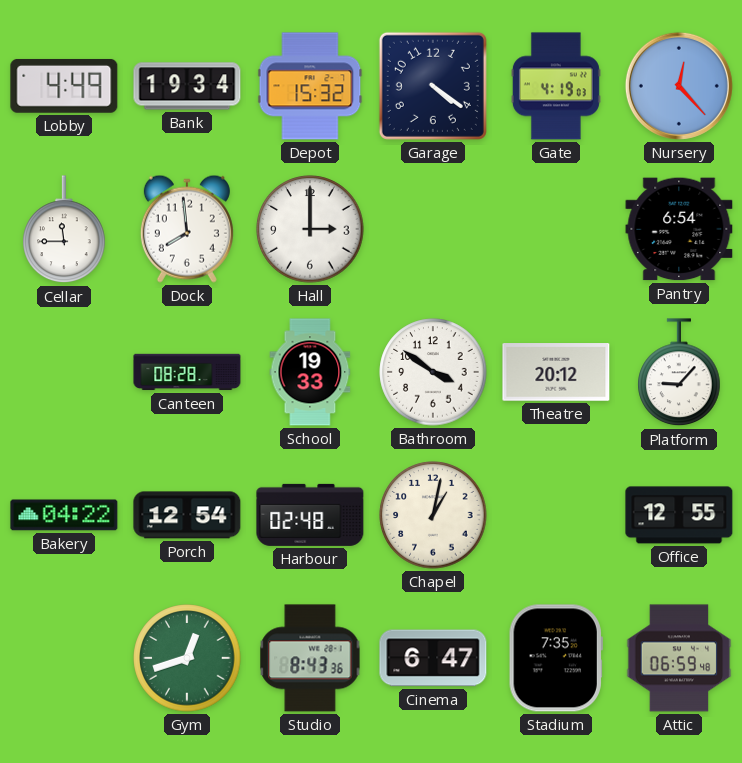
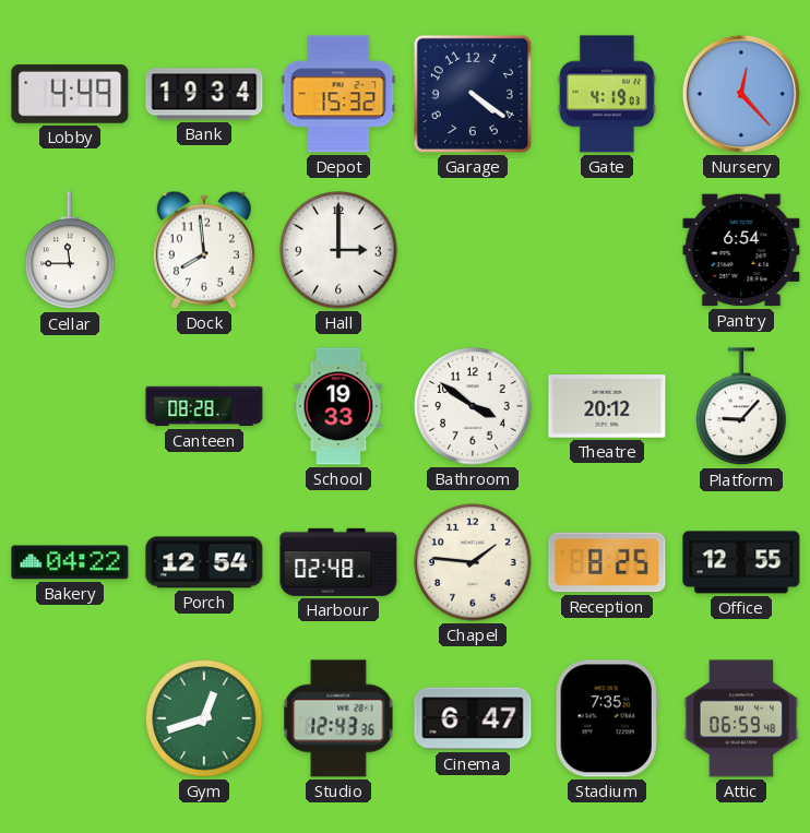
Chapel: 1:02 -> 1:46
Reception: none -> 8:25
Studio: 8:43 -> 12:43
